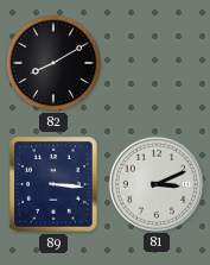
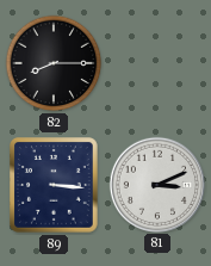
82: 8:10 -> 8:15
